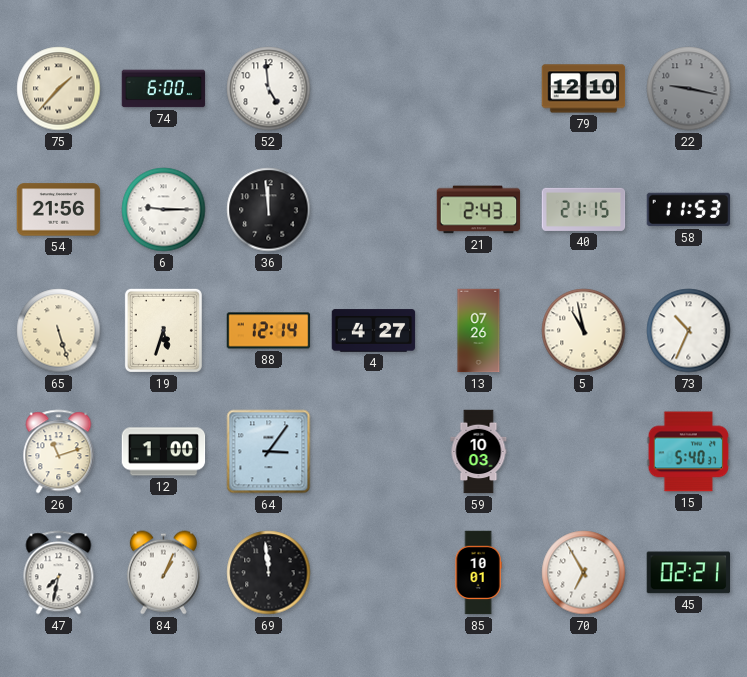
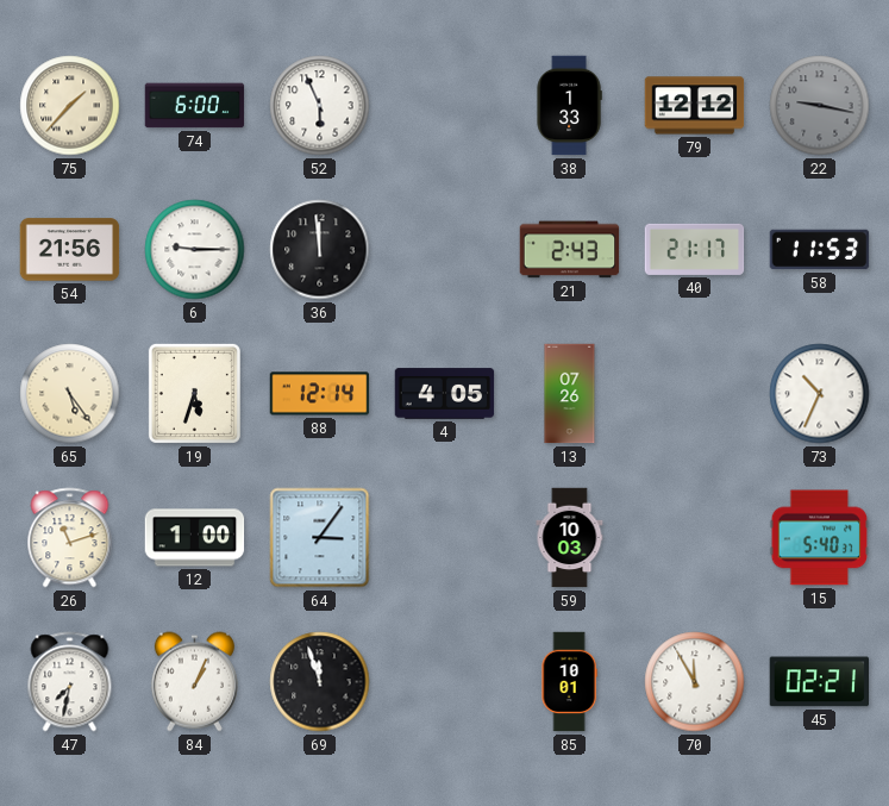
52: 4:59 -> 5:56
38: none -> 1:33
79: 12:10 -> 12:12
40: 21:15 -> 21:17
65: 5:27 -> 5:24
4: 4:27 -> 4:05
5: 10:58 -> none
69: 11:59 -> 11:57
70: 6:55 -> 11:55
